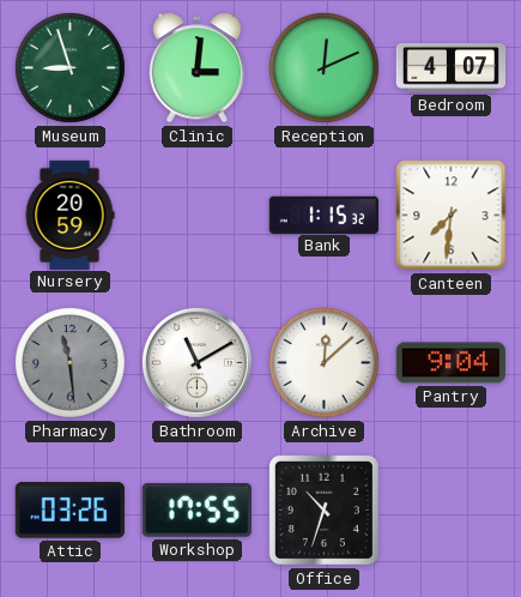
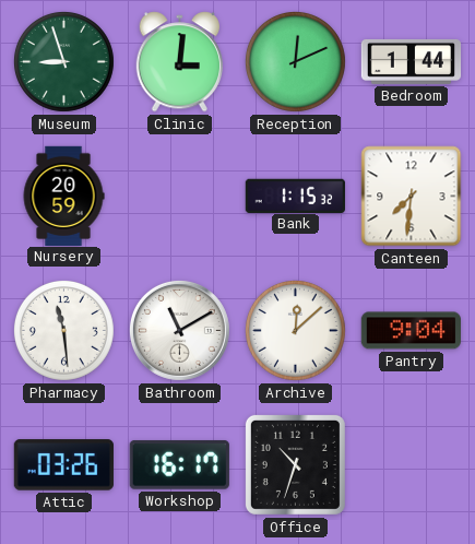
Bedroom: 4:07 -> 1:44
Pharmacy dial: grey -> white
Workshop: 17:55 -> 16:17
